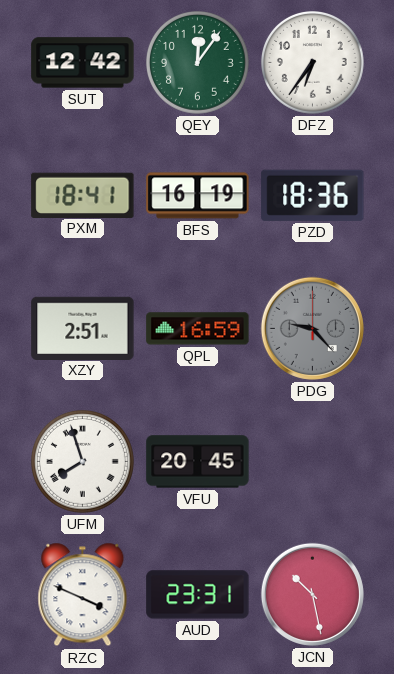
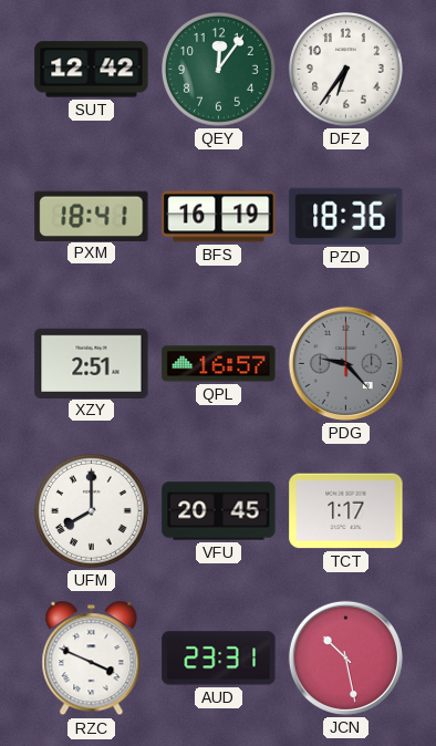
QPL: 16:59 -> 16:57
UFM: 7:57 -> 8:00
TCT: none -> 1:17
